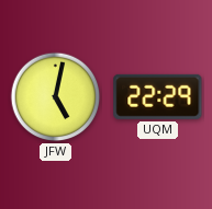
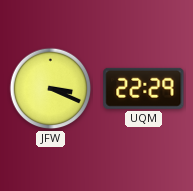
JFW: 5:02 -> 3:19
